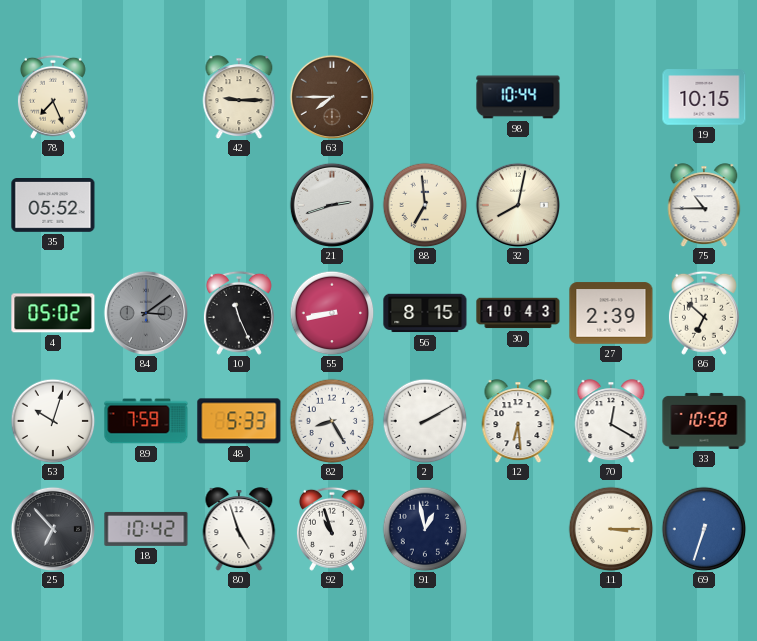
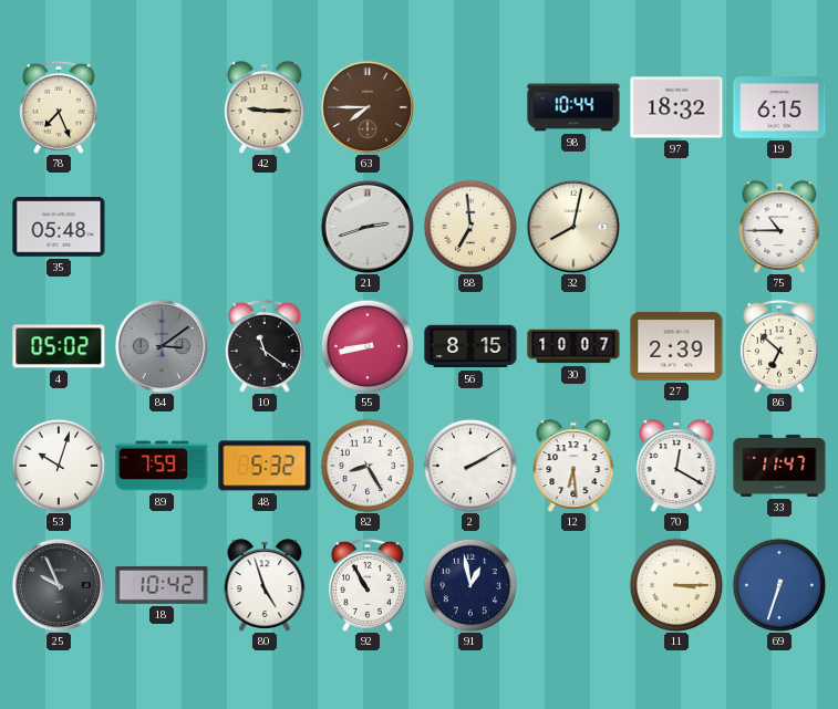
97: none -> 18:32
19: 10:15 -> 6:15
35: 05:52 -> 05:48
10: 11:26 -> 11:21
30: 10:43 -> 10:07
48: 5:33 -> 5:32
33: 10:58 -> 11:47
25: 6:53 -> 9:56
92: 10:57 -> 10:55
